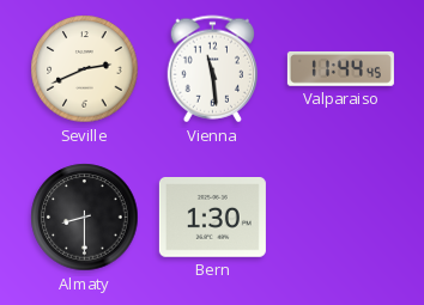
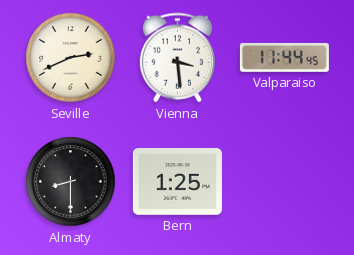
Vienna: 11:29 -> 3:29
Bern: 1:30 -> 1:25
